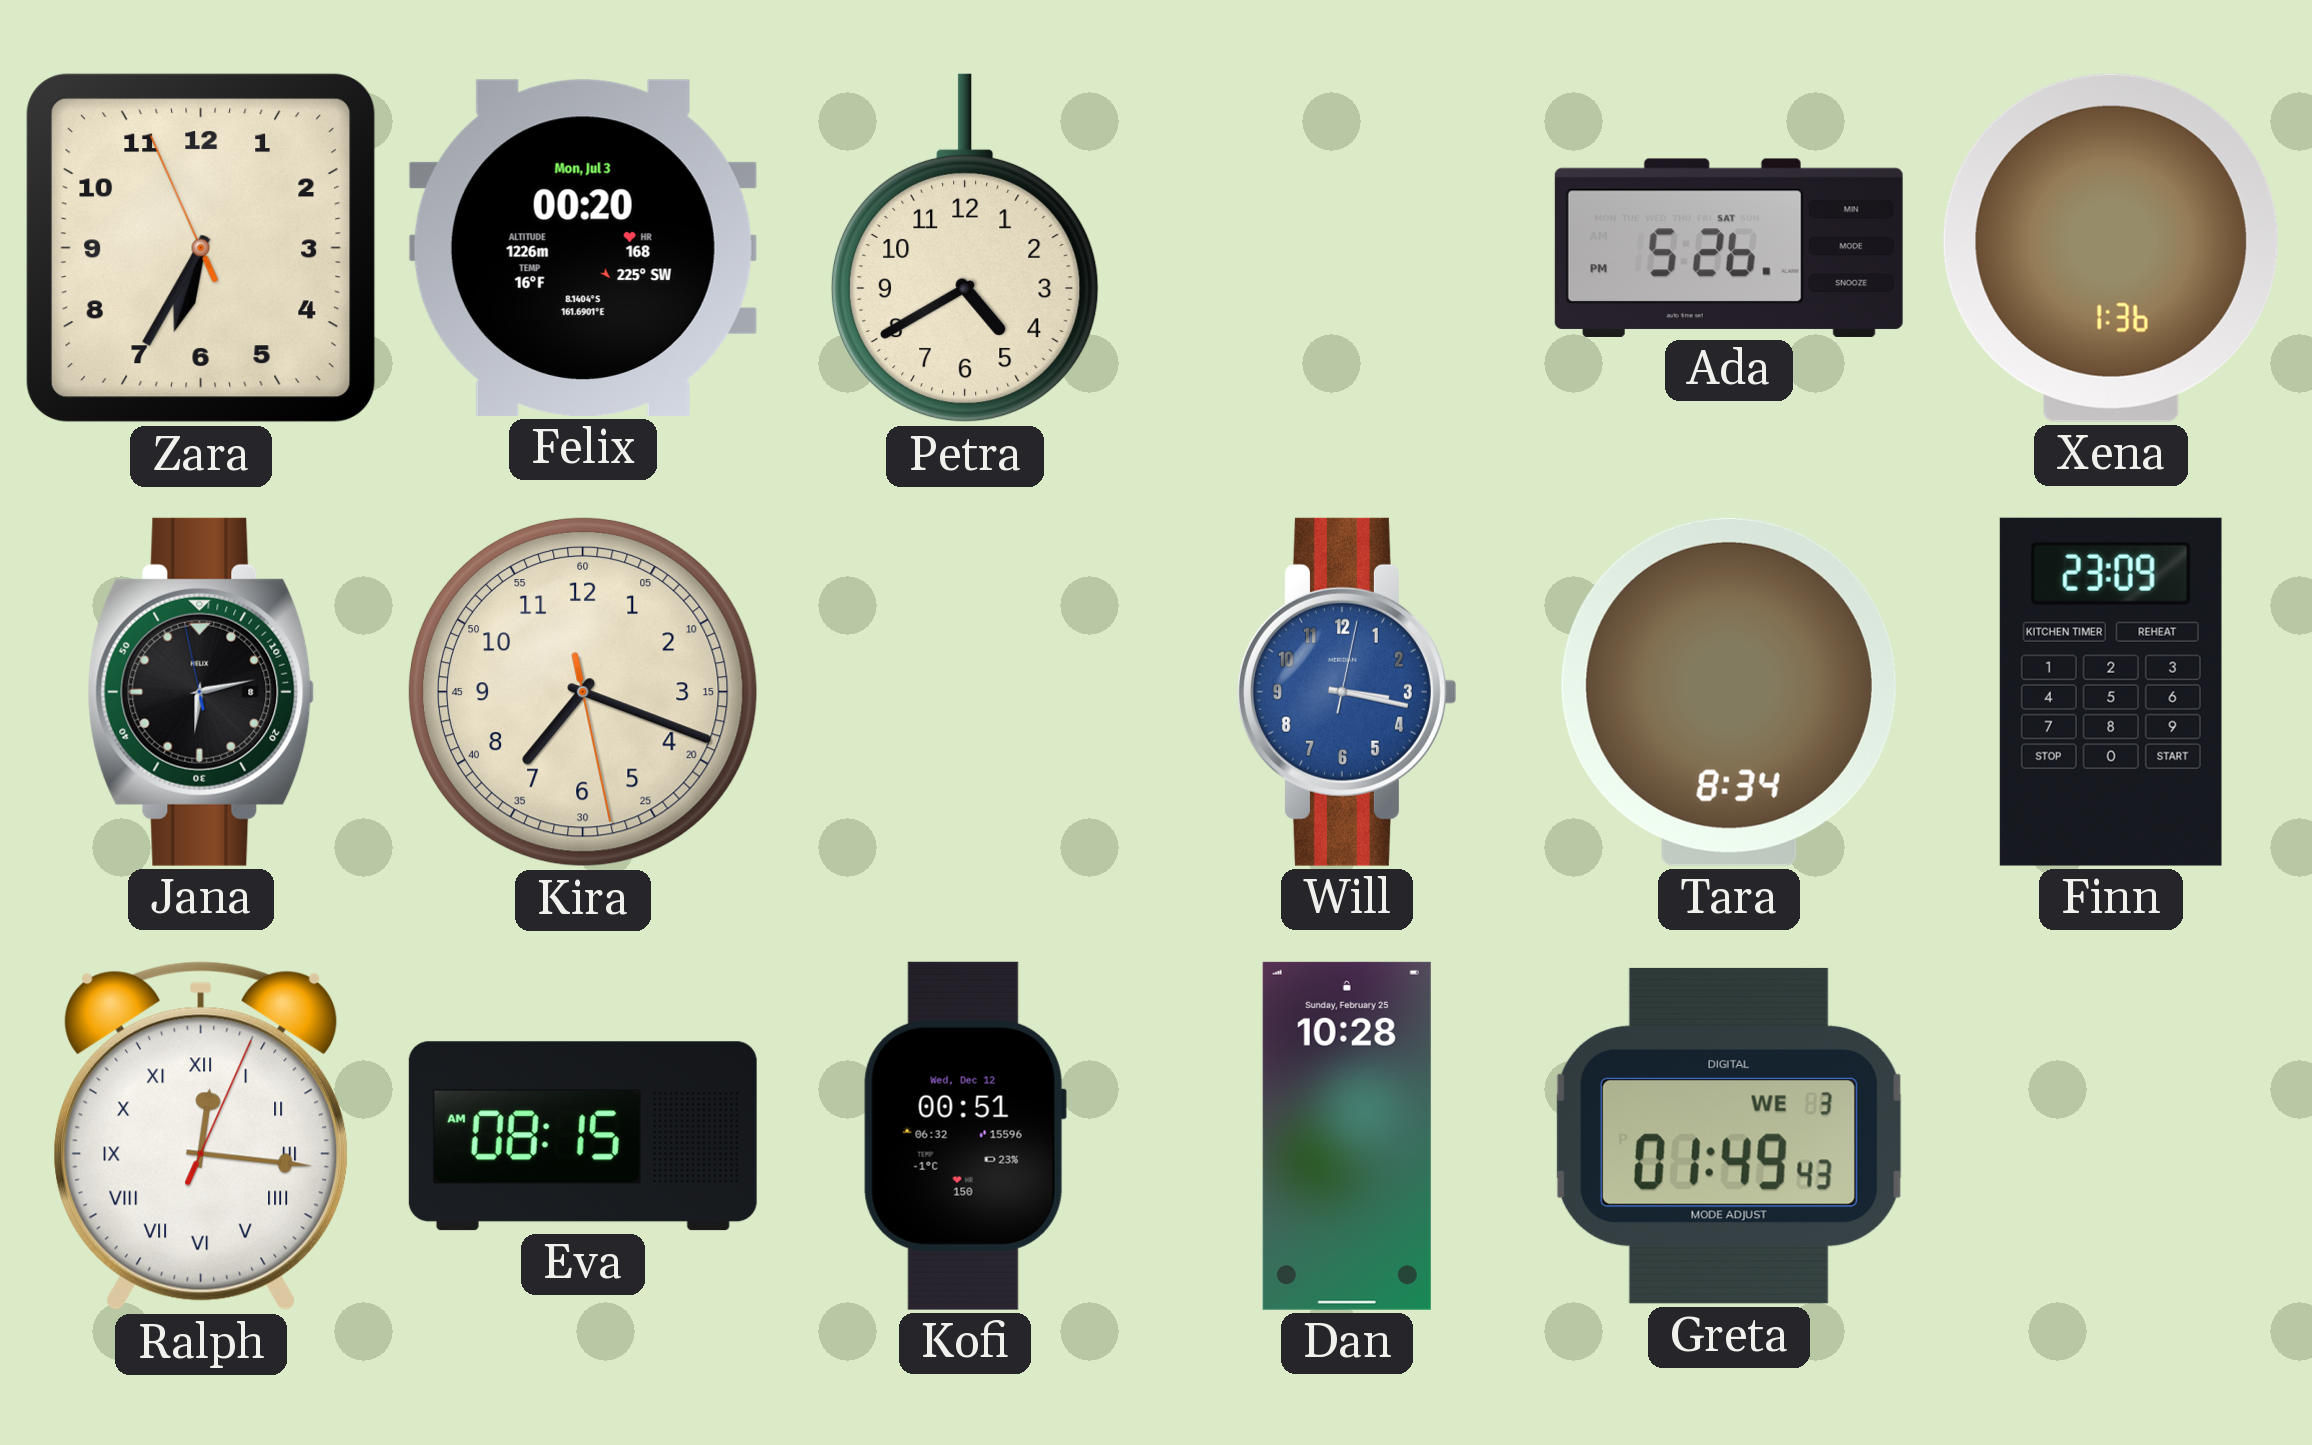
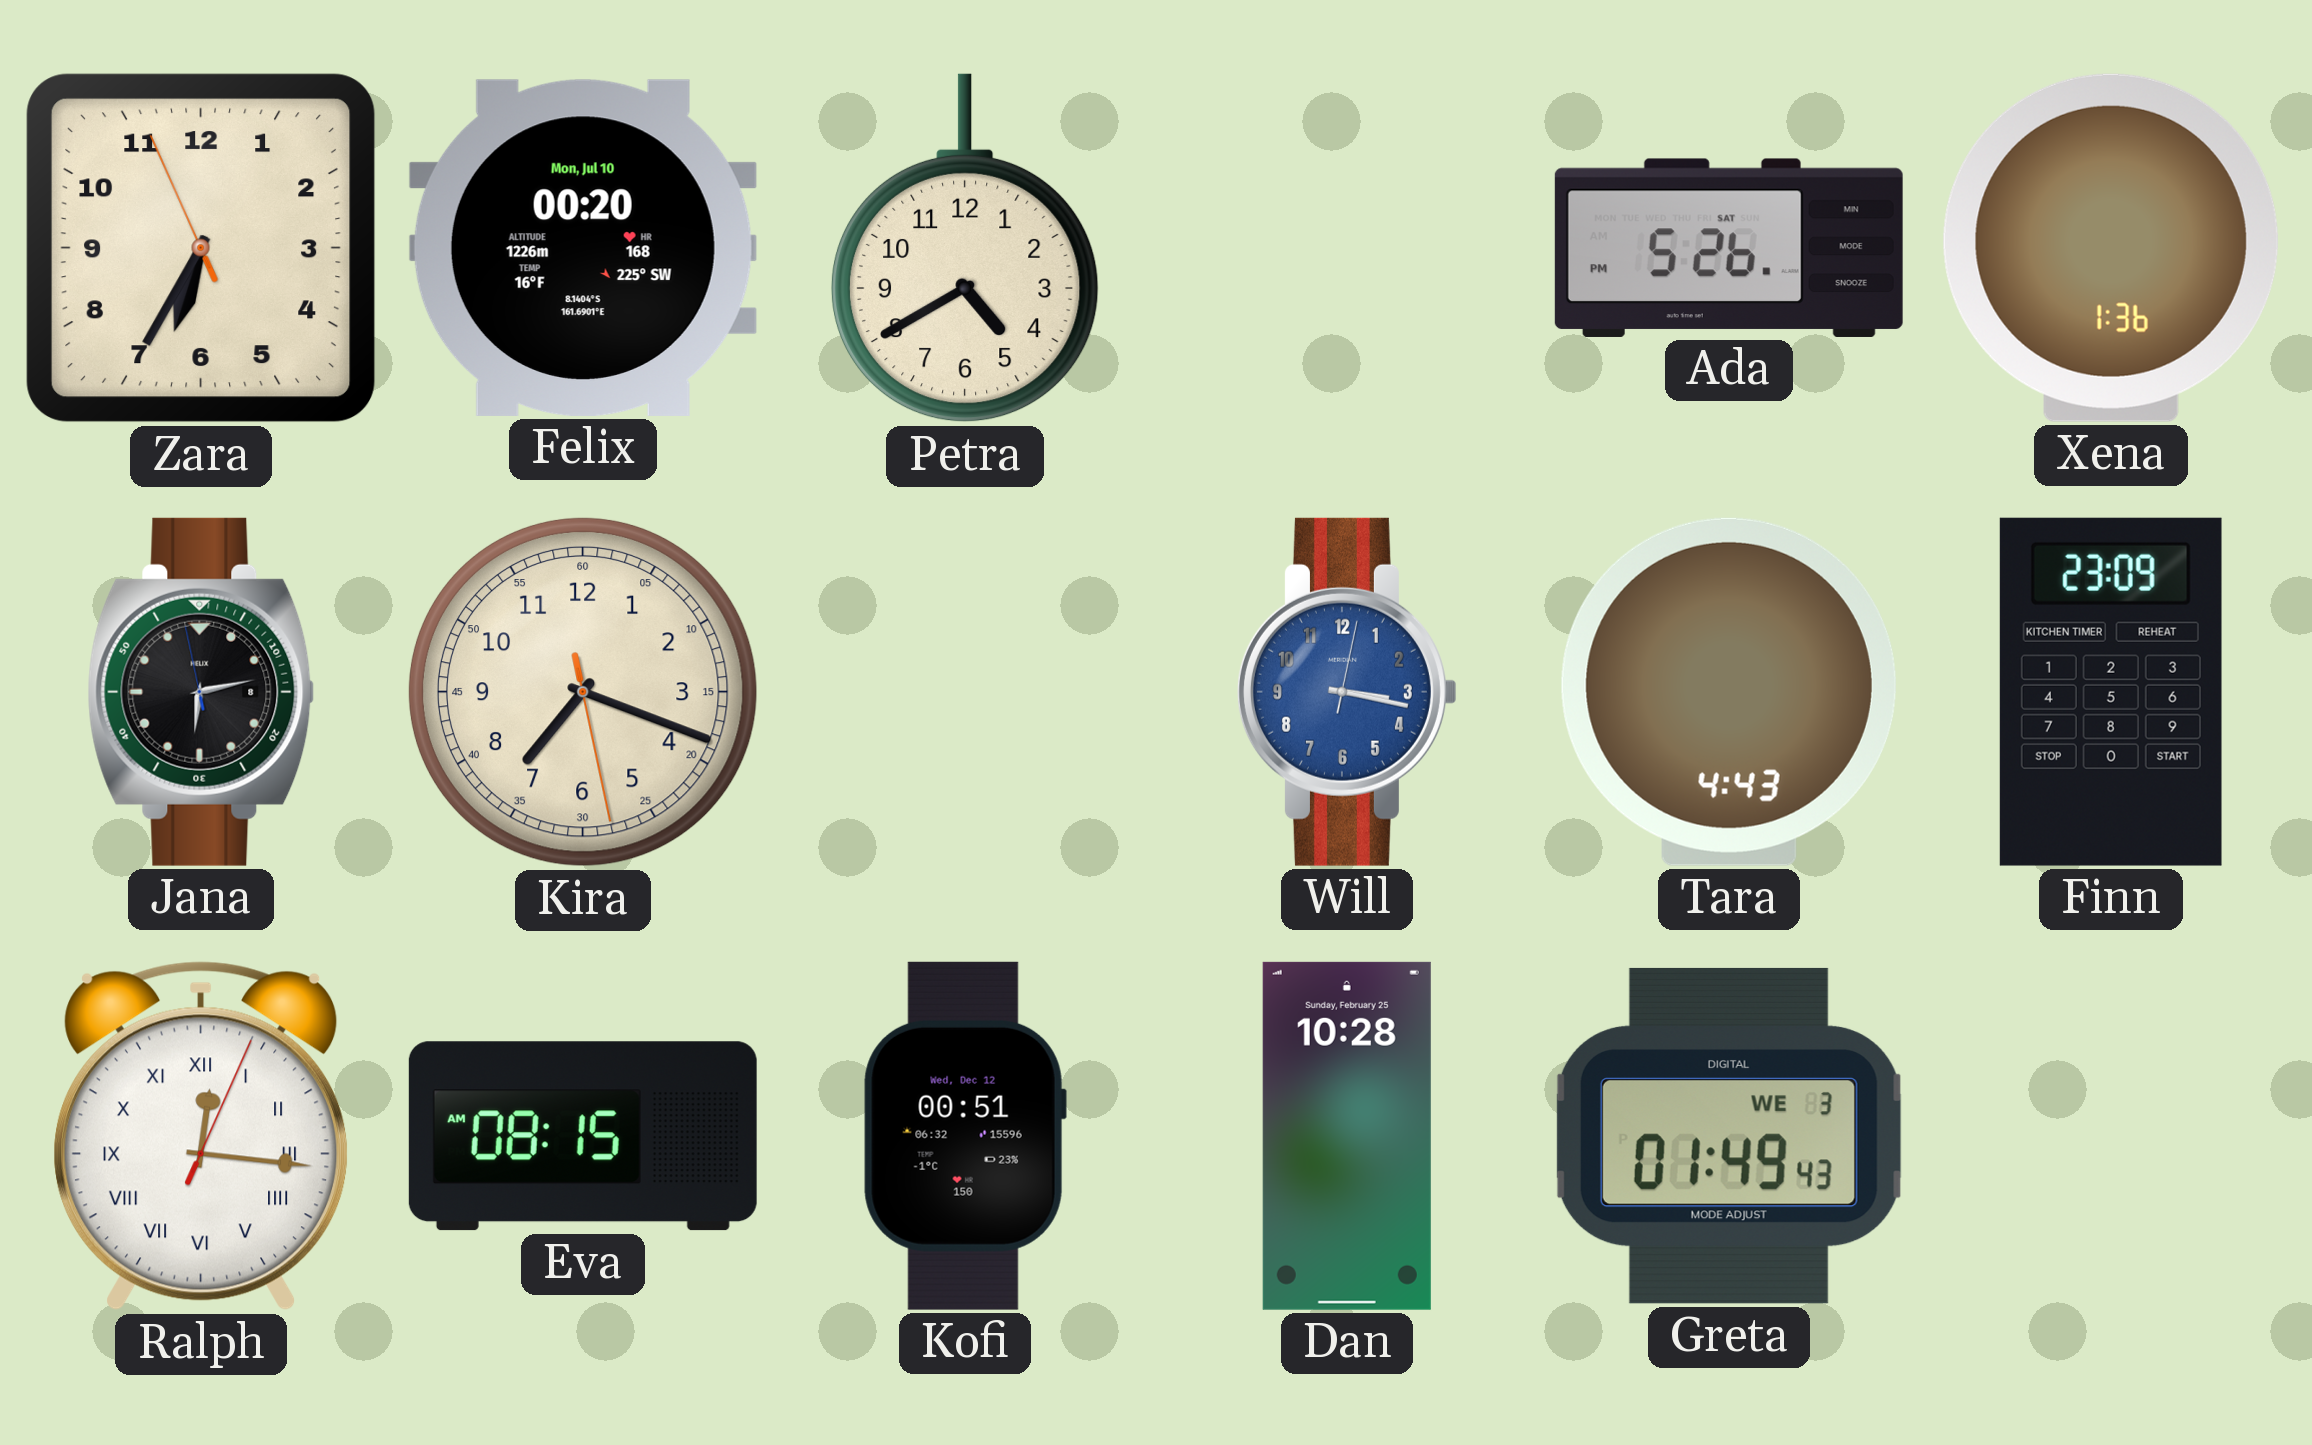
Felix date: Mon, Jul 3 -> Mon, Jul 10
Tara: 8:34 -> 4:43
